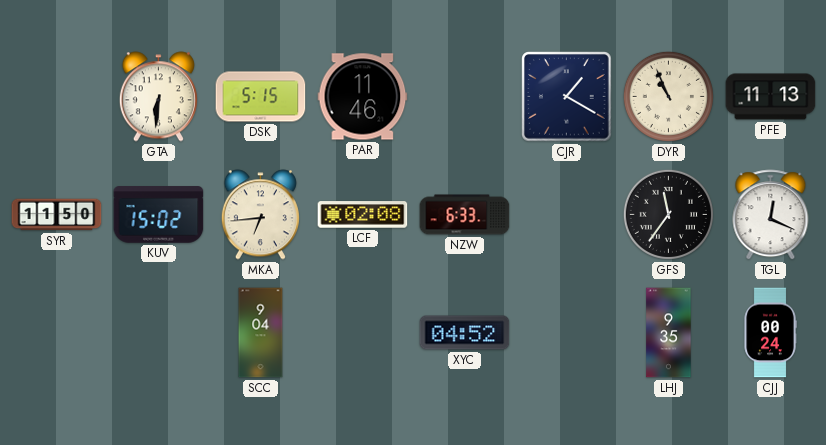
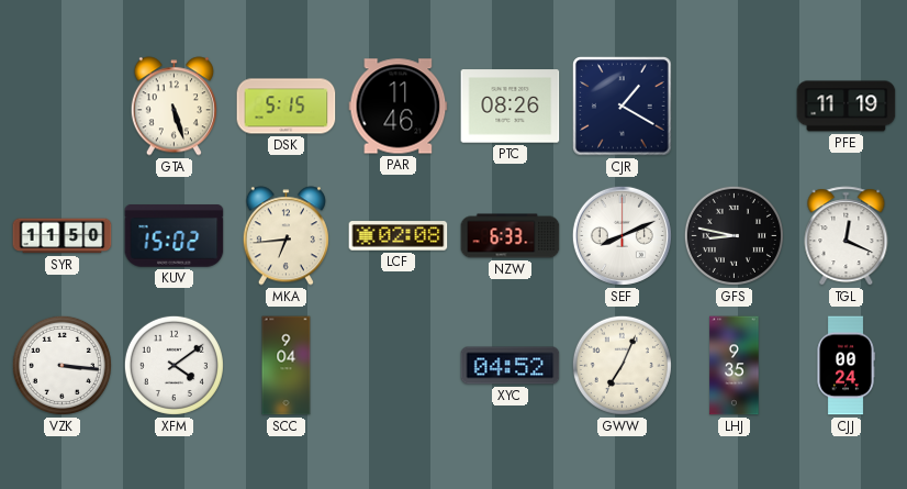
GTA: 6:31 -> 5:27
PTC: none -> 08:26
DYR: 10:56 -> none
PFE: 11:13 -> 11:19
SEF: none -> 8:11
GFS: 11:36 -> 8:47
VZK: none -> 3:16
XFM: none -> 4:09
GWW: none -> 7:04
